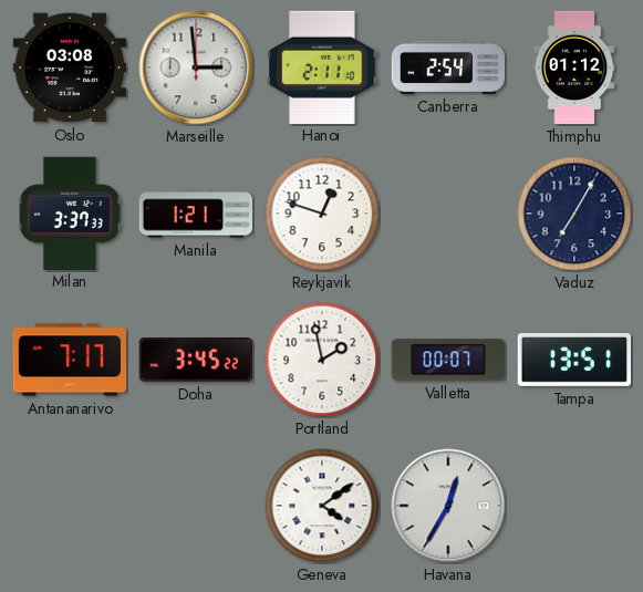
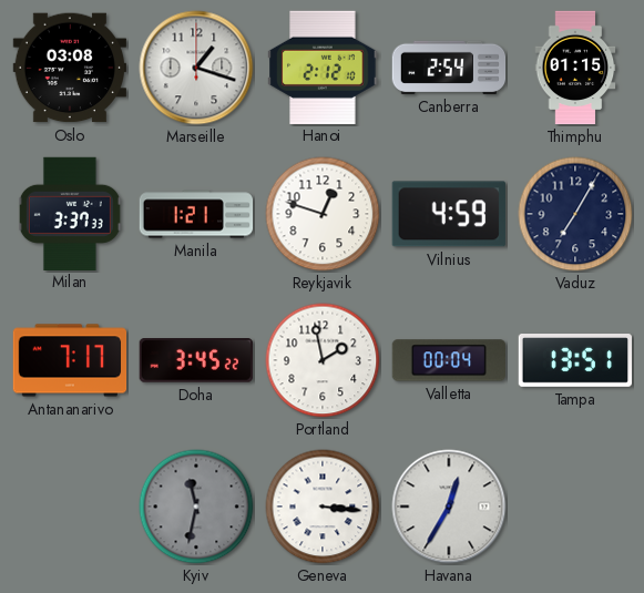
Marseille: 2:59 -> 1:18
Hanoi: 2:11 -> 2:12
Thimphu: 01:12 -> 01:15
Vilnius: none -> 4:59
Valletta: 00:07 -> 00:04
Kyiv: none -> 11:32
Geneva: 4:09 -> 3:16
